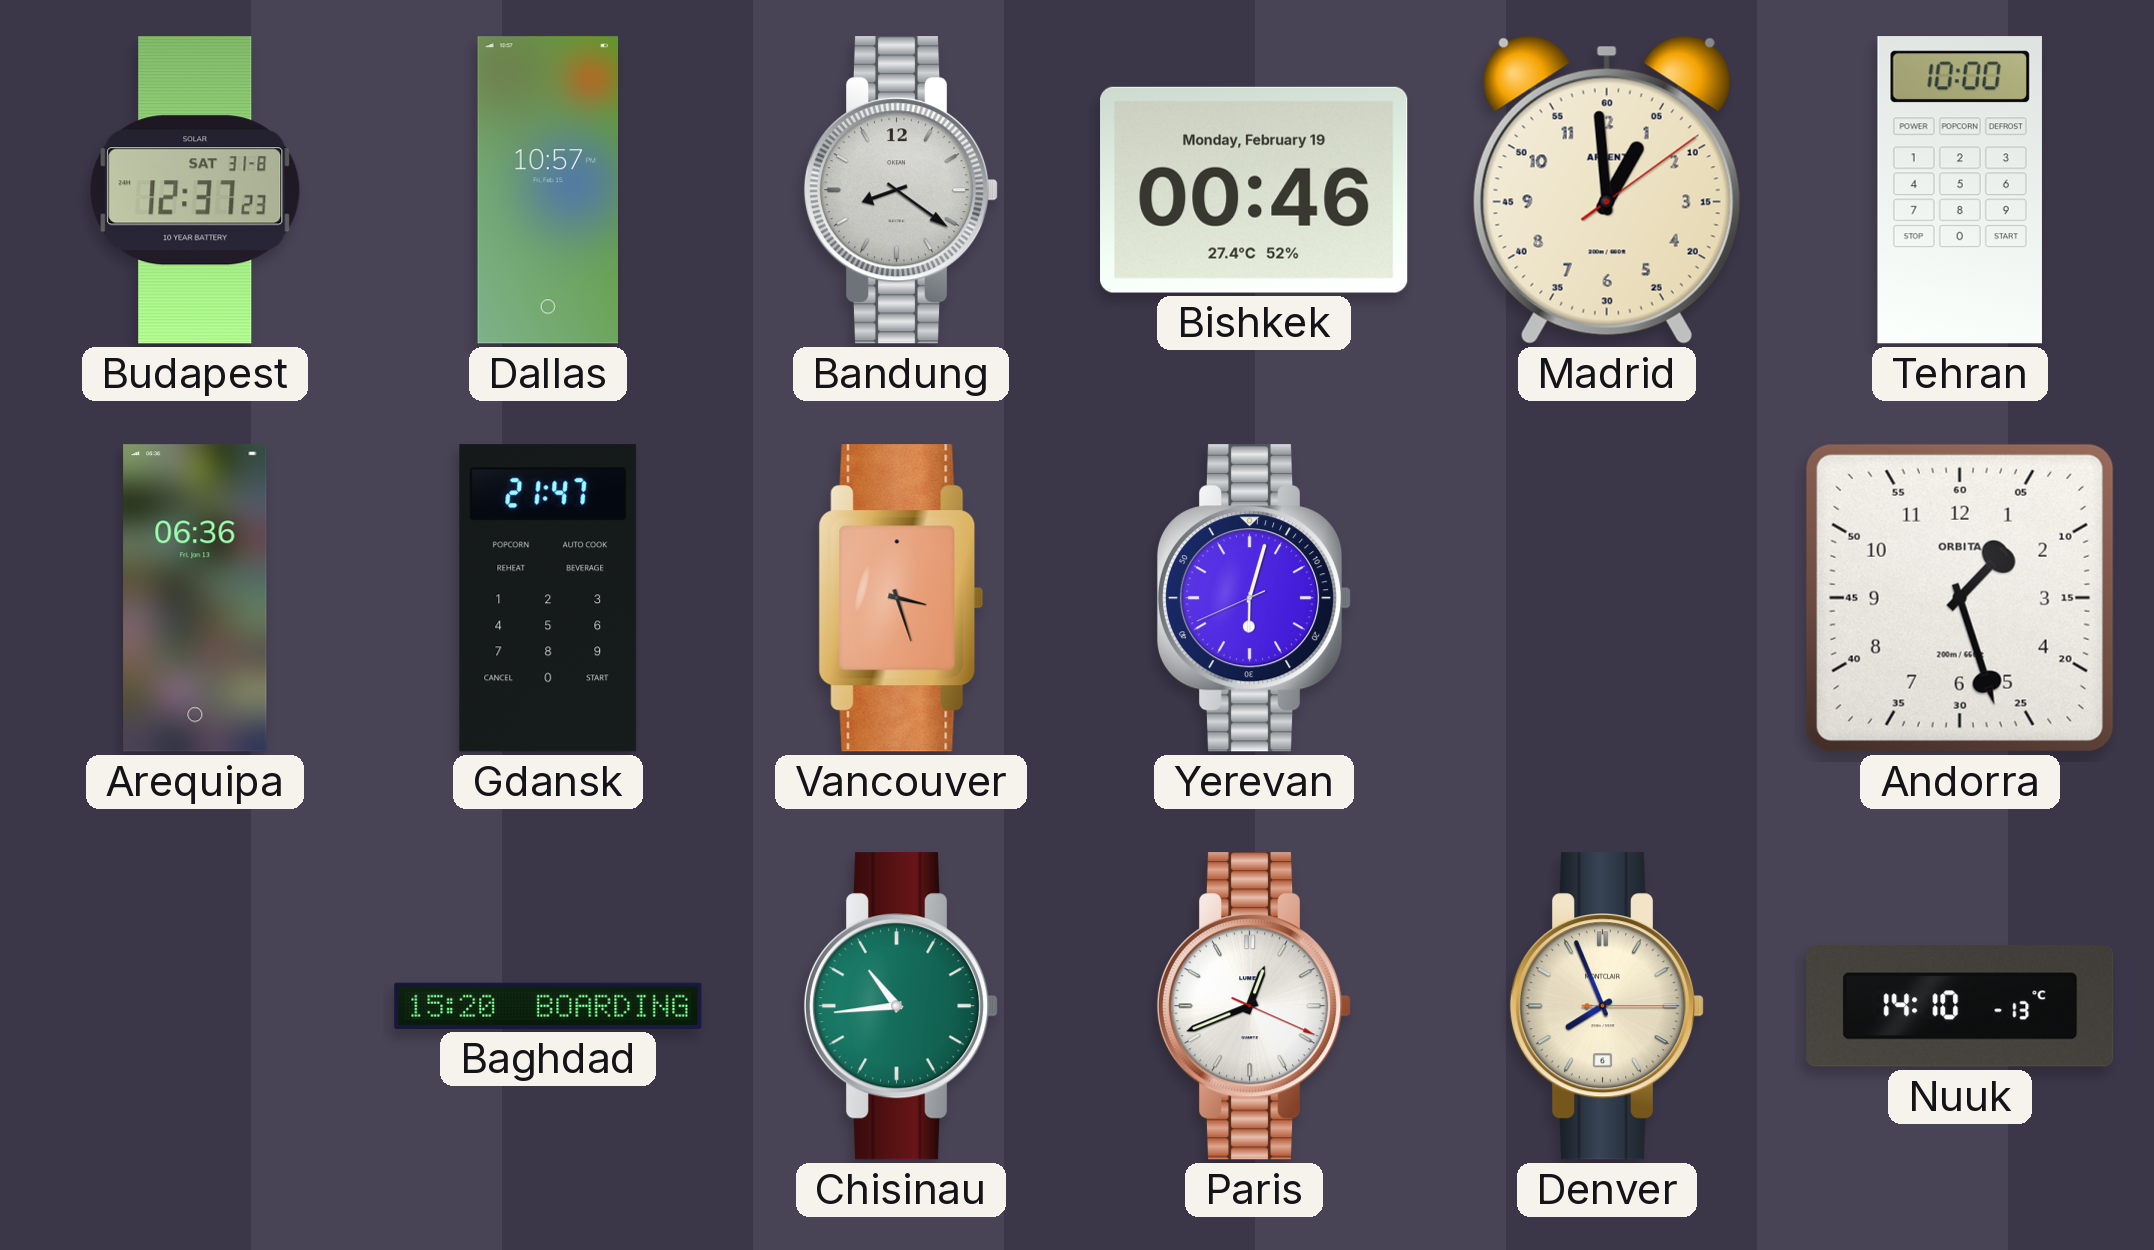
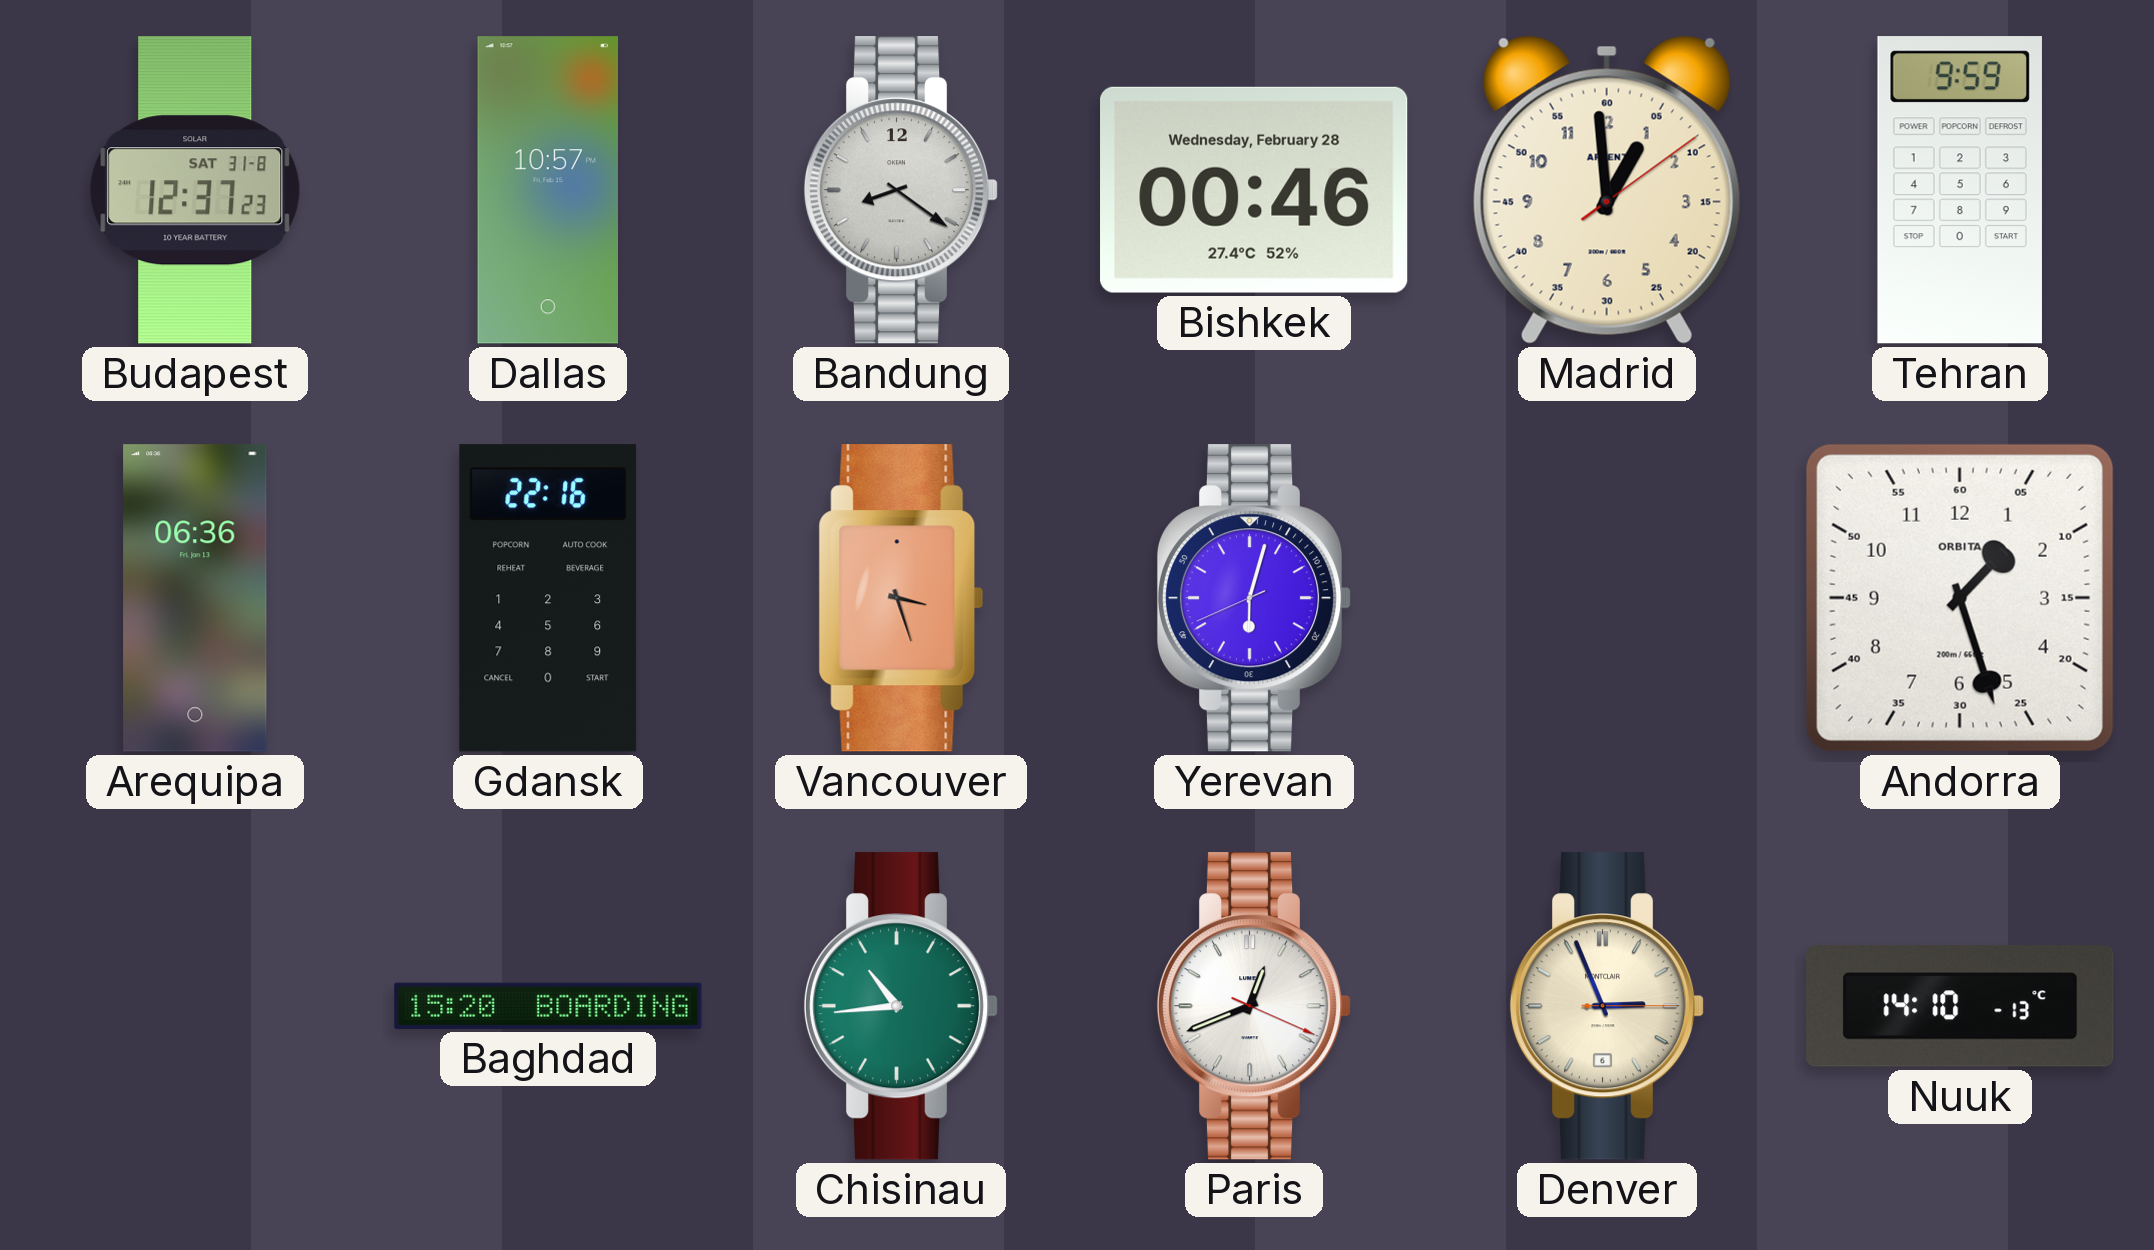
Bishkek date: Monday, February 19 -> Wednesday, February 28
Tehran: 10:00 -> 9:59
Gdansk: 21:47 -> 22:16
Denver: 7:56 -> 2:56
